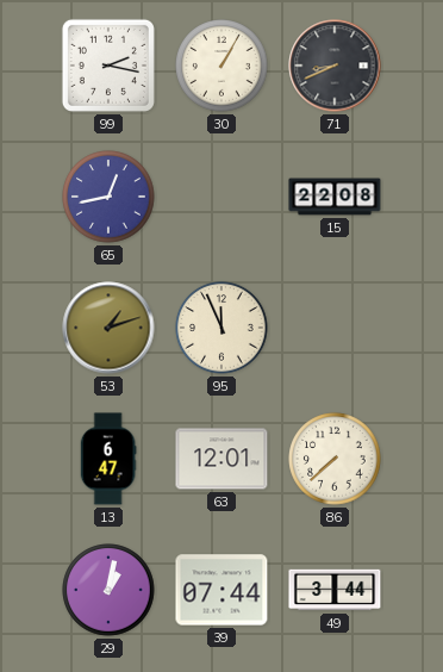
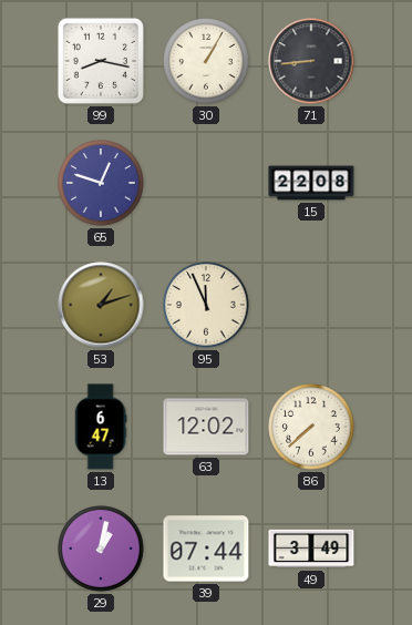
99: 2:17 -> 8:17
71: 8:41 -> 8:44
65: 12:43 -> 12:48
63: 12:01 -> 12:02
49: 3:44 -> 3:49
